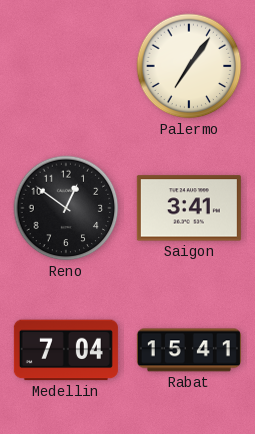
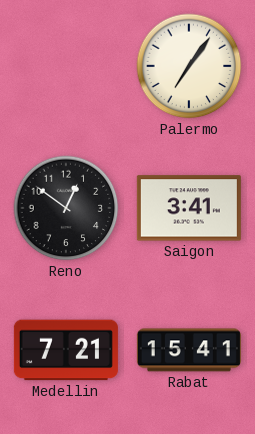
Medellin: 7:04 -> 7:21
